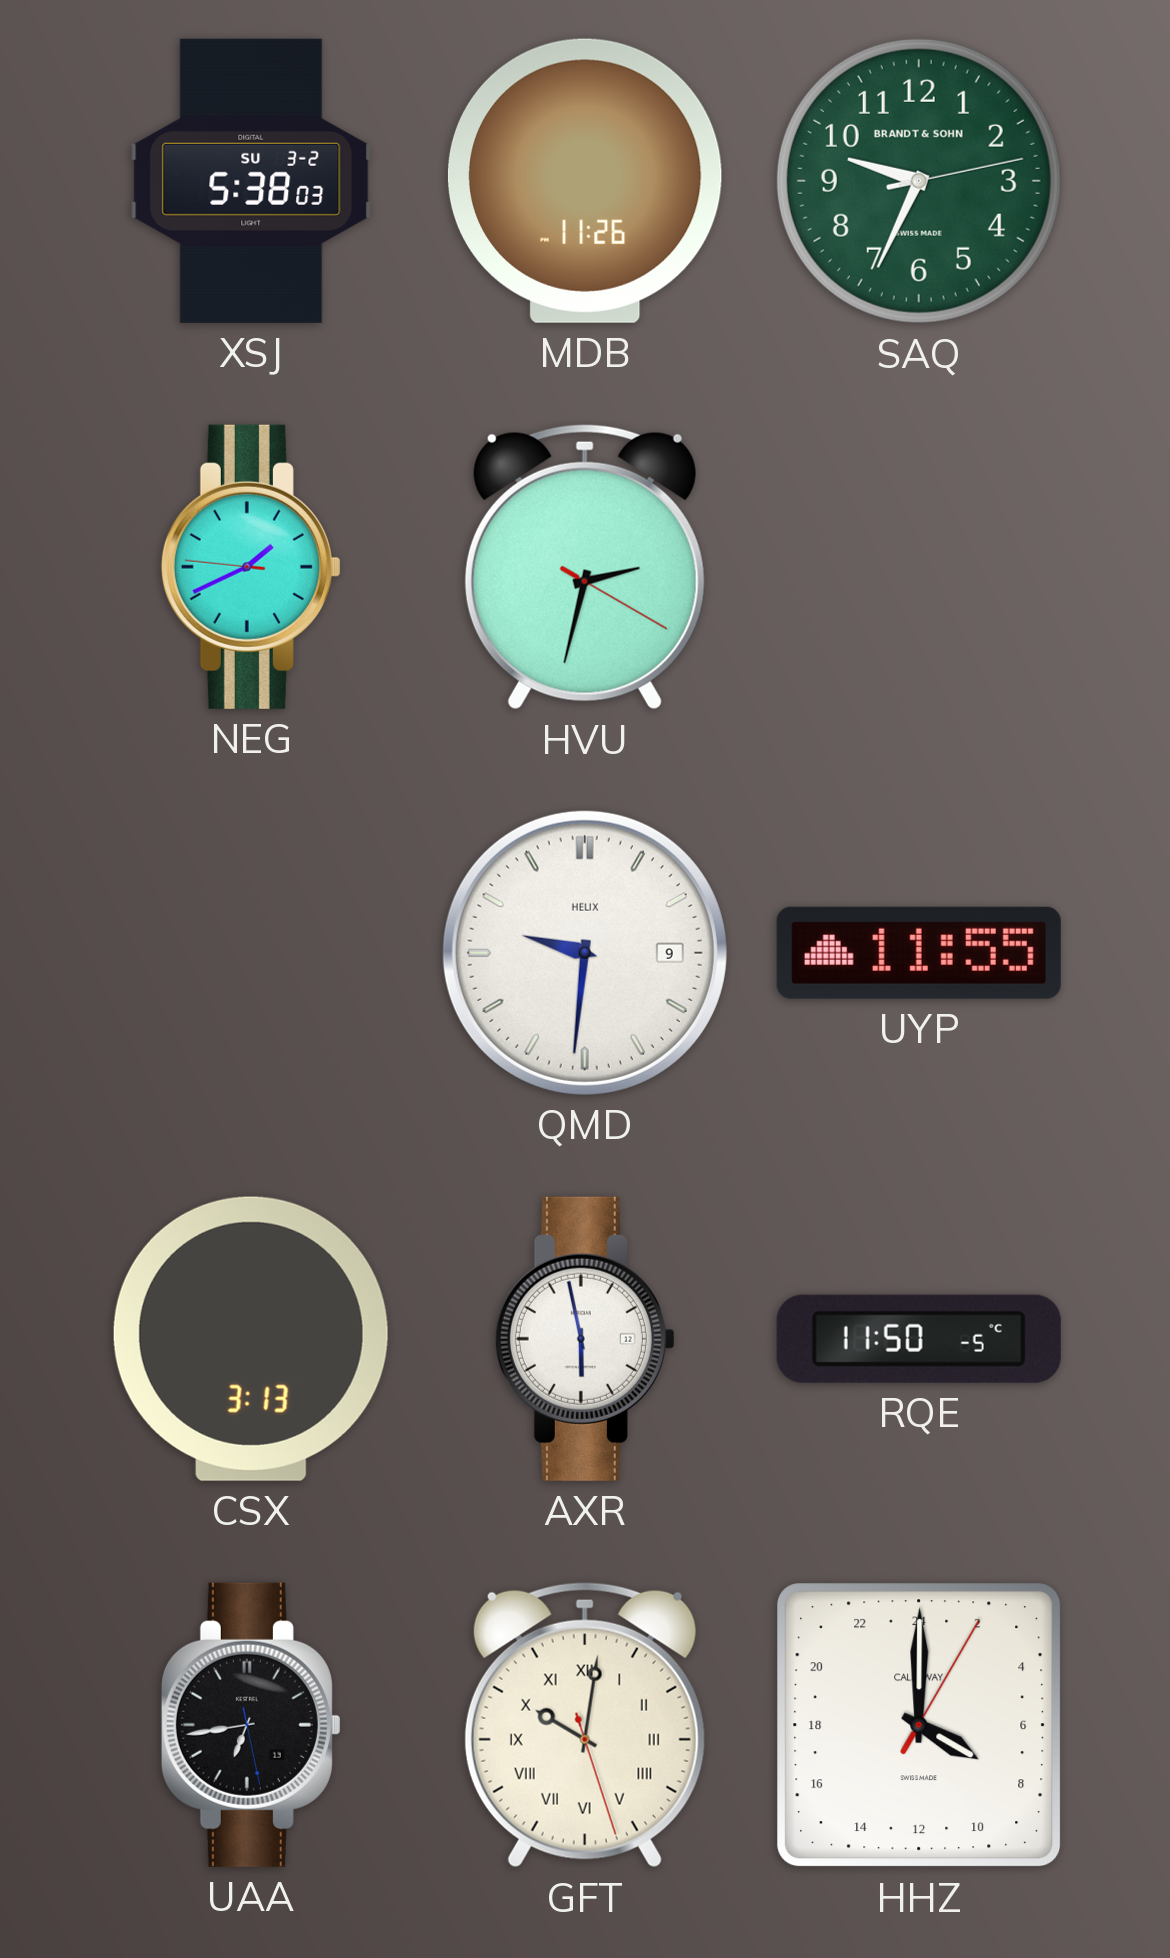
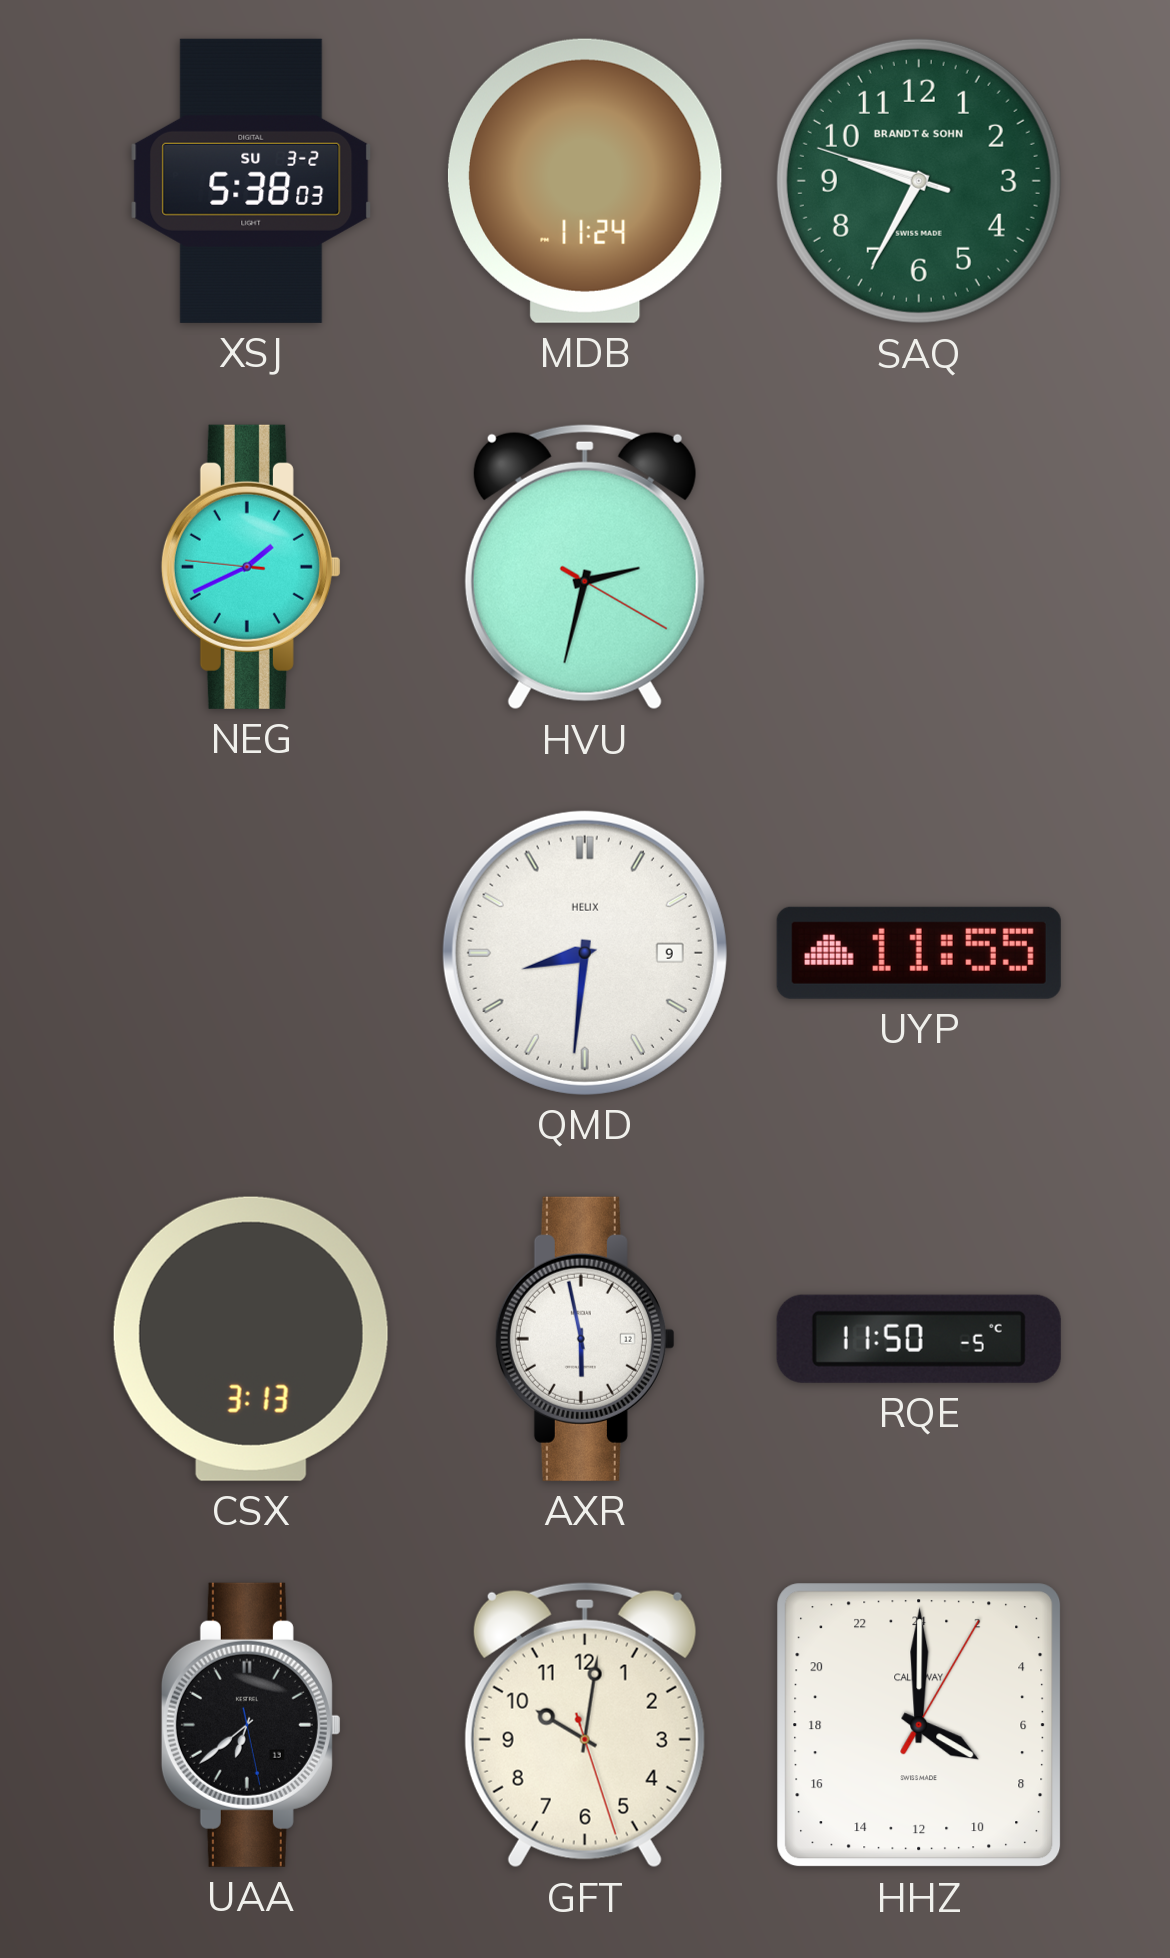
MDB: 11:26 -> 11:24
SAQ: 9:34:13 -> 9:34:48
QMD: 9:31 -> 8:31
UAA: 6:43 -> 6:38
GFT numerals: Roman -> Arabic
